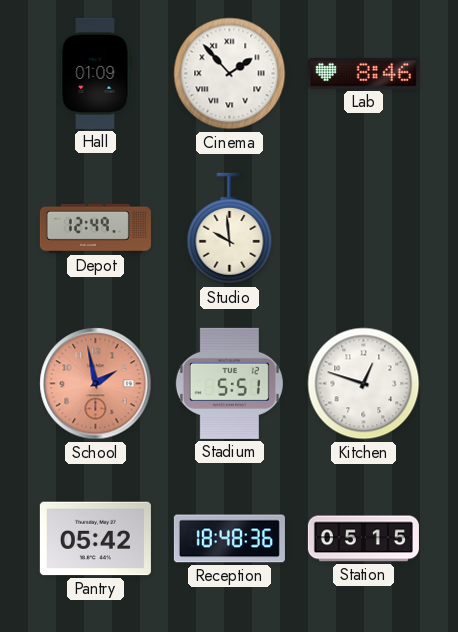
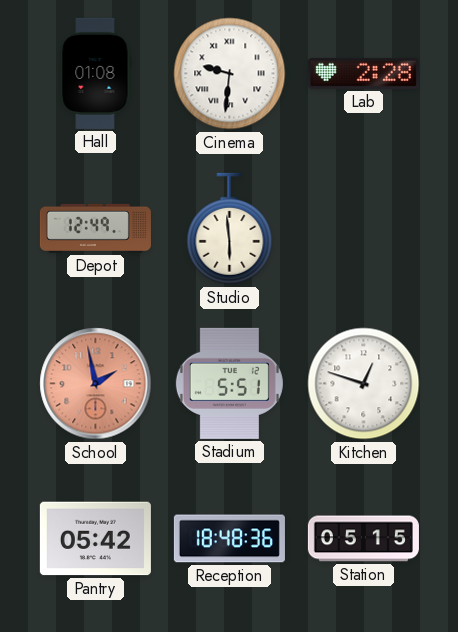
Hall: 01:09 -> 01:08
Cinema: 1:53 -> 9:31
Lab: 8:46 -> 2:28
Studio: 9:59 -> 5:59
